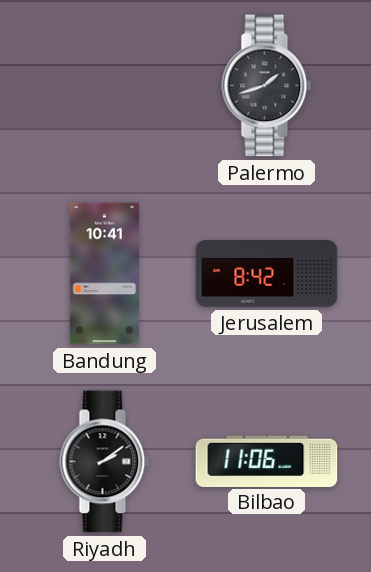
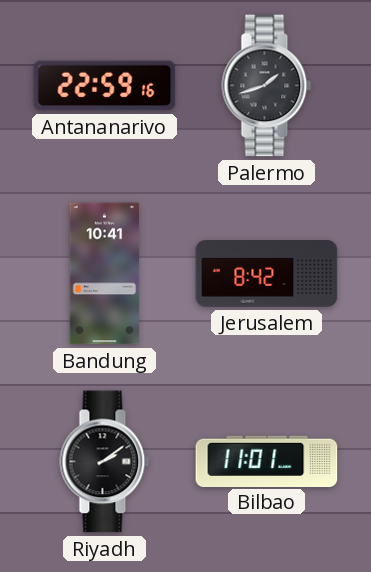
Antananarivo: none -> 22:59
Bilbao: 11:06 -> 11:01
